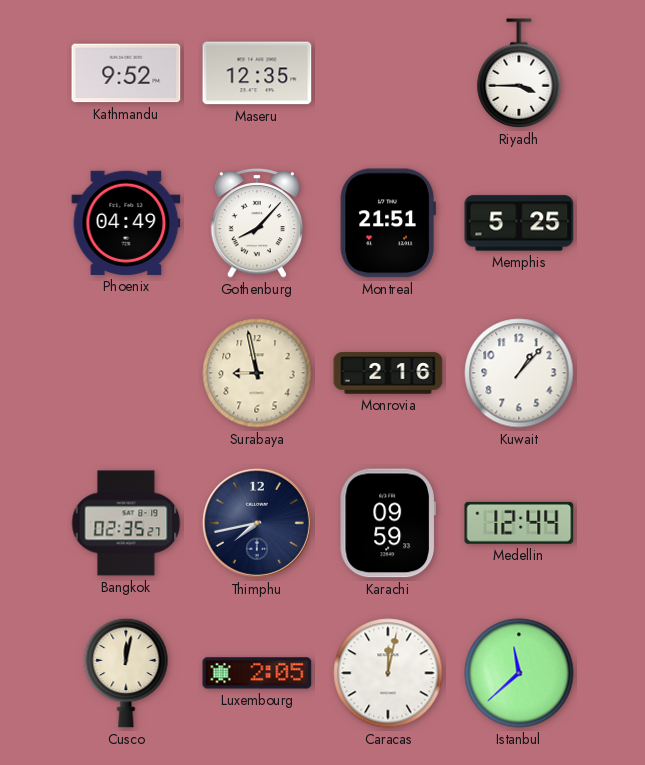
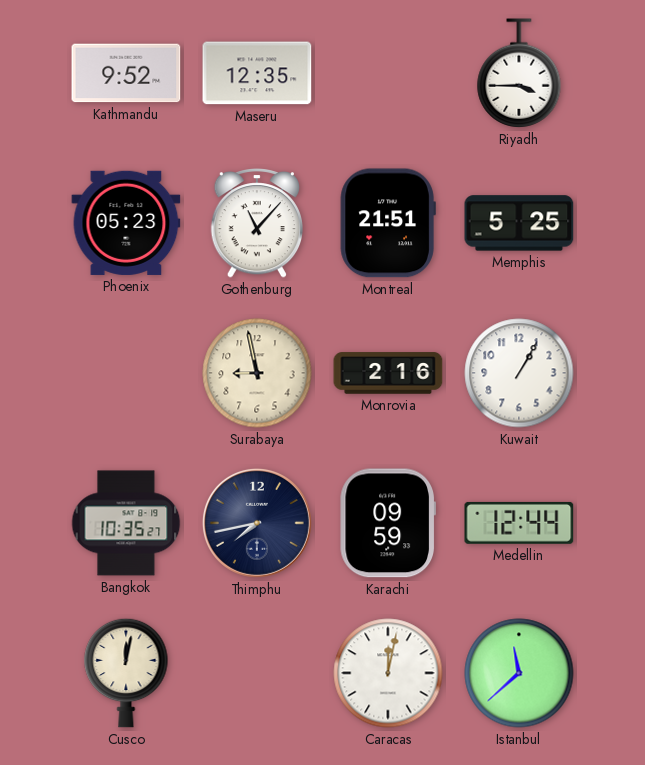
Phoenix: 04:49 -> 05:23
Gothenburg: 8:07 -> 11:07
Kuwait: 1:07 -> 1:05
Bangkok: 02:35 -> 10:35
Luxembourg: 2:05 -> none
